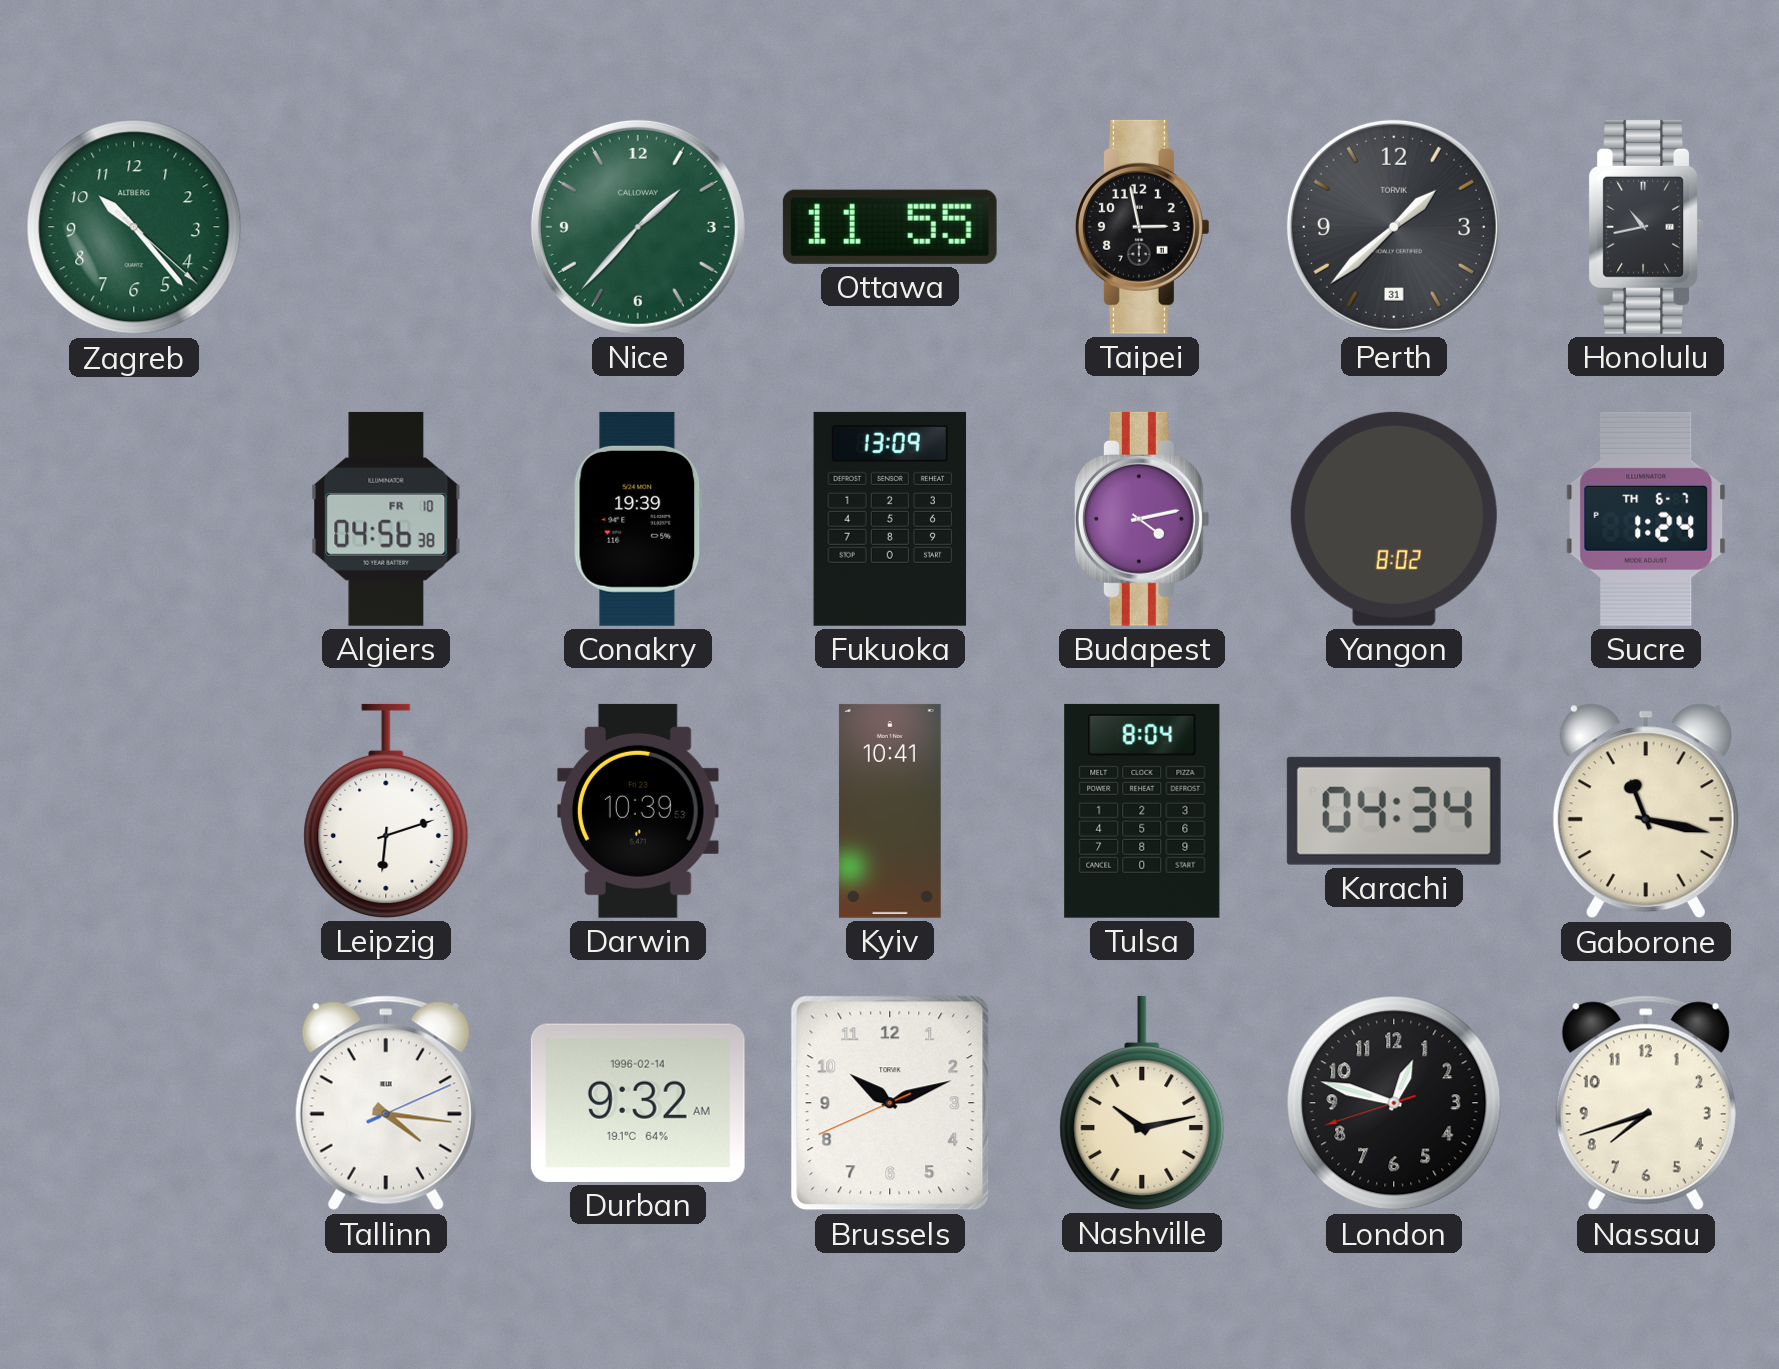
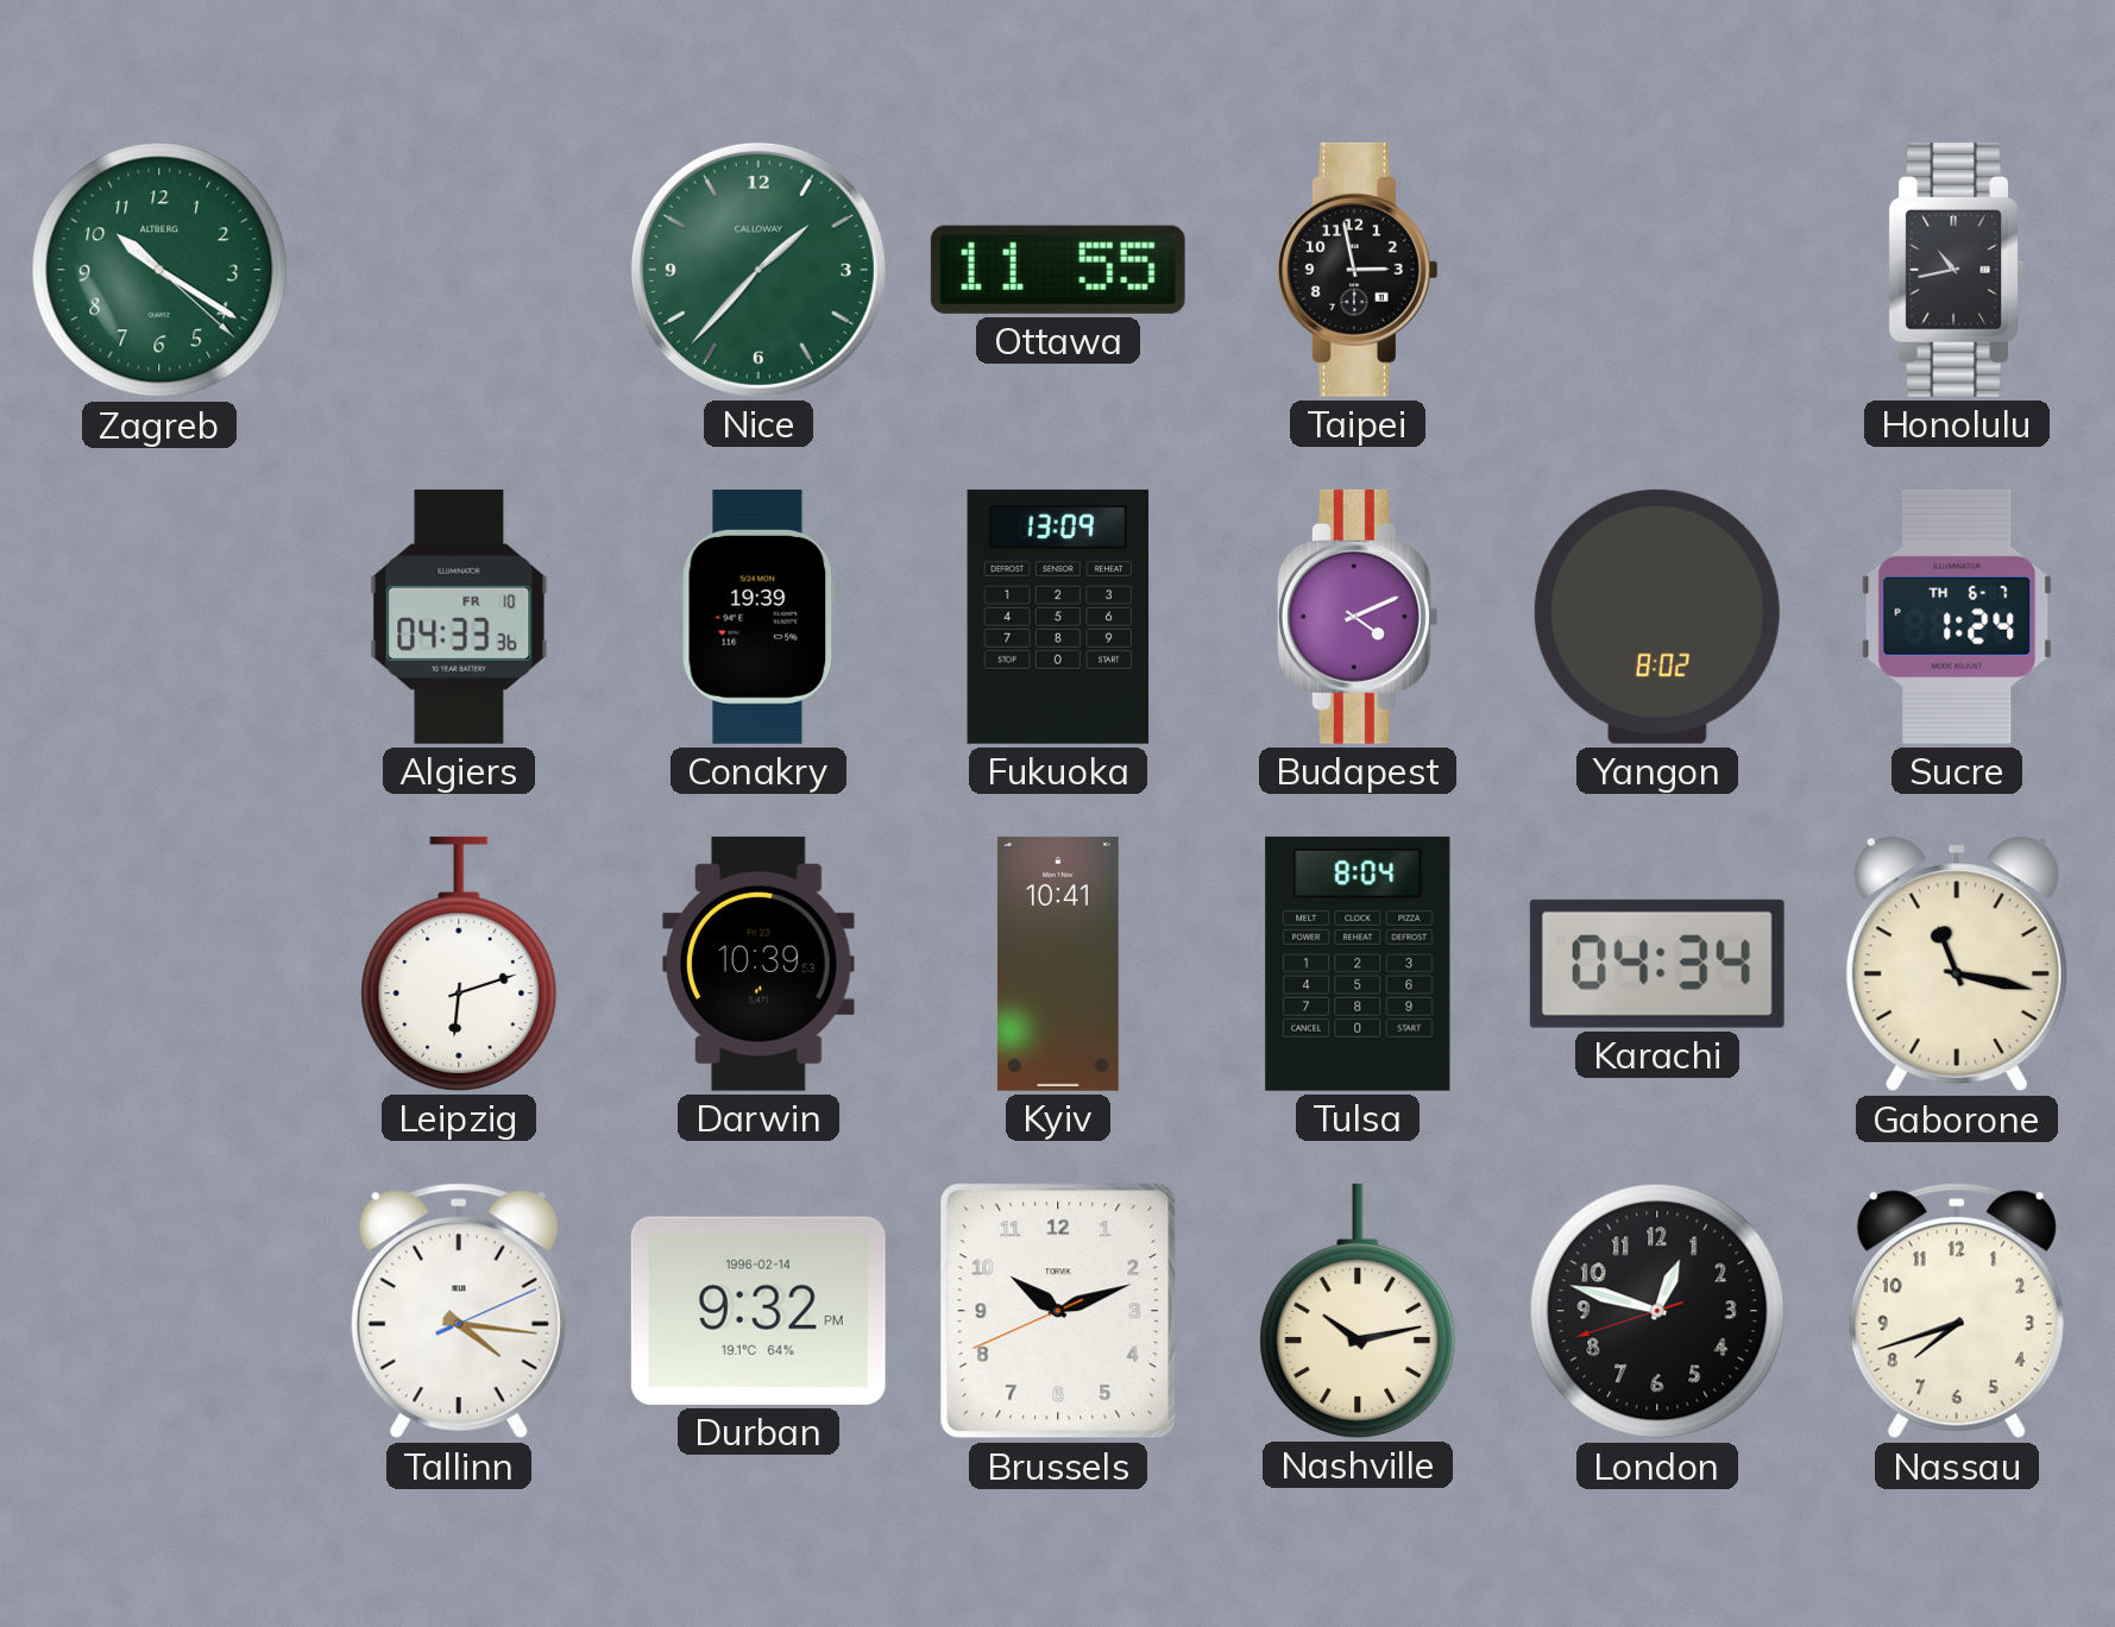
Zagreb: 10:23 -> 10:20
Perth: 1:38 -> none
Algiers: 04:56 -> 04:33
Budapest: 4:13 -> 4:11
Durban: 9:32 AM -> 9:32 PM
